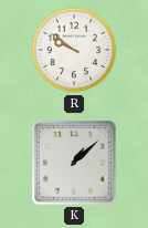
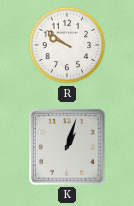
K: 1:08 -> 1:03
